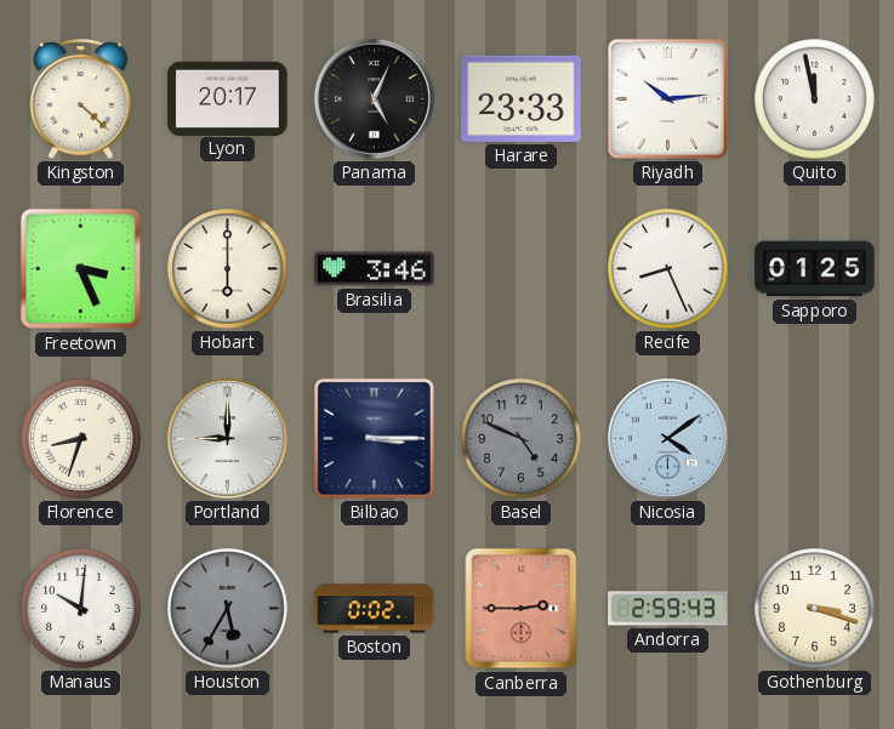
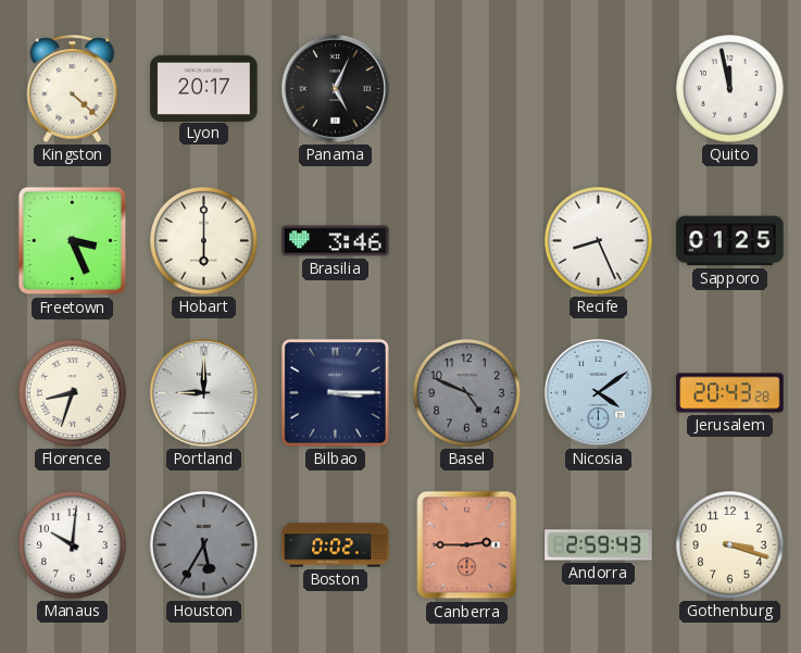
Harare: 23:33 -> none
Riyadh: 10:14 -> none
Jerusalem: none -> 20:43
